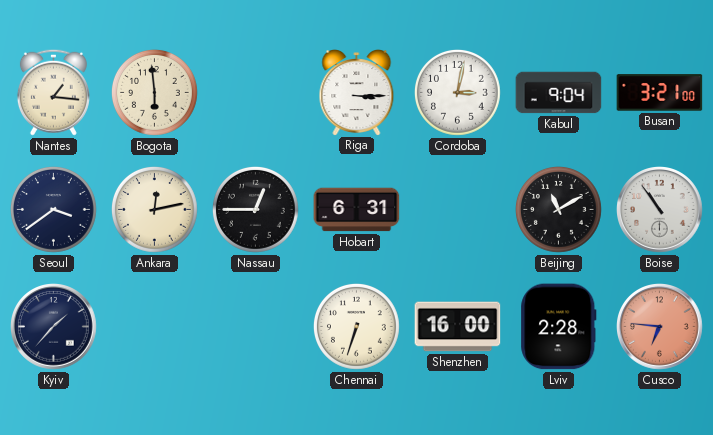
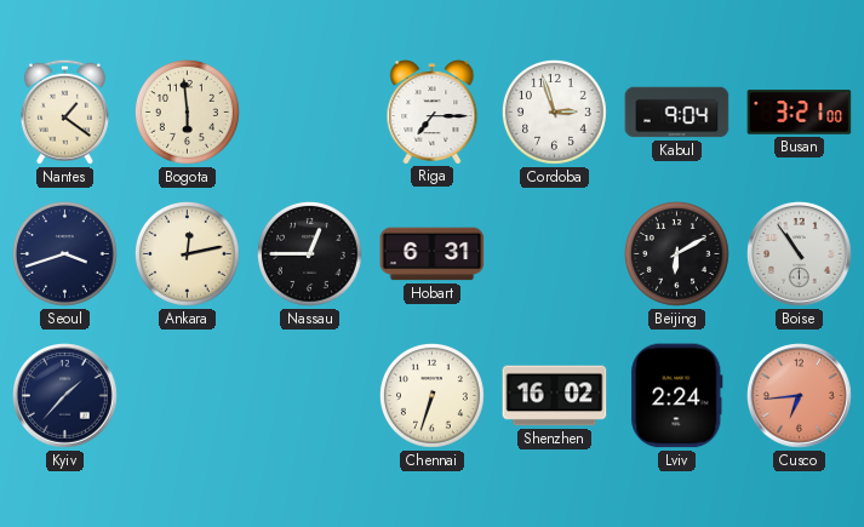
Nantes: 1:16 -> 1:21
Riga: 3:15 -> 7:15
Cordoba: 3:02 -> 2:57
Seoul: 3:39 -> 3:42
Beijing: 11:10 -> 6:10
Shenzhen: 16:00 -> 16:02
Lviv: 2:28 -> 2:24
Cusco: 6:46 -> 6:44
